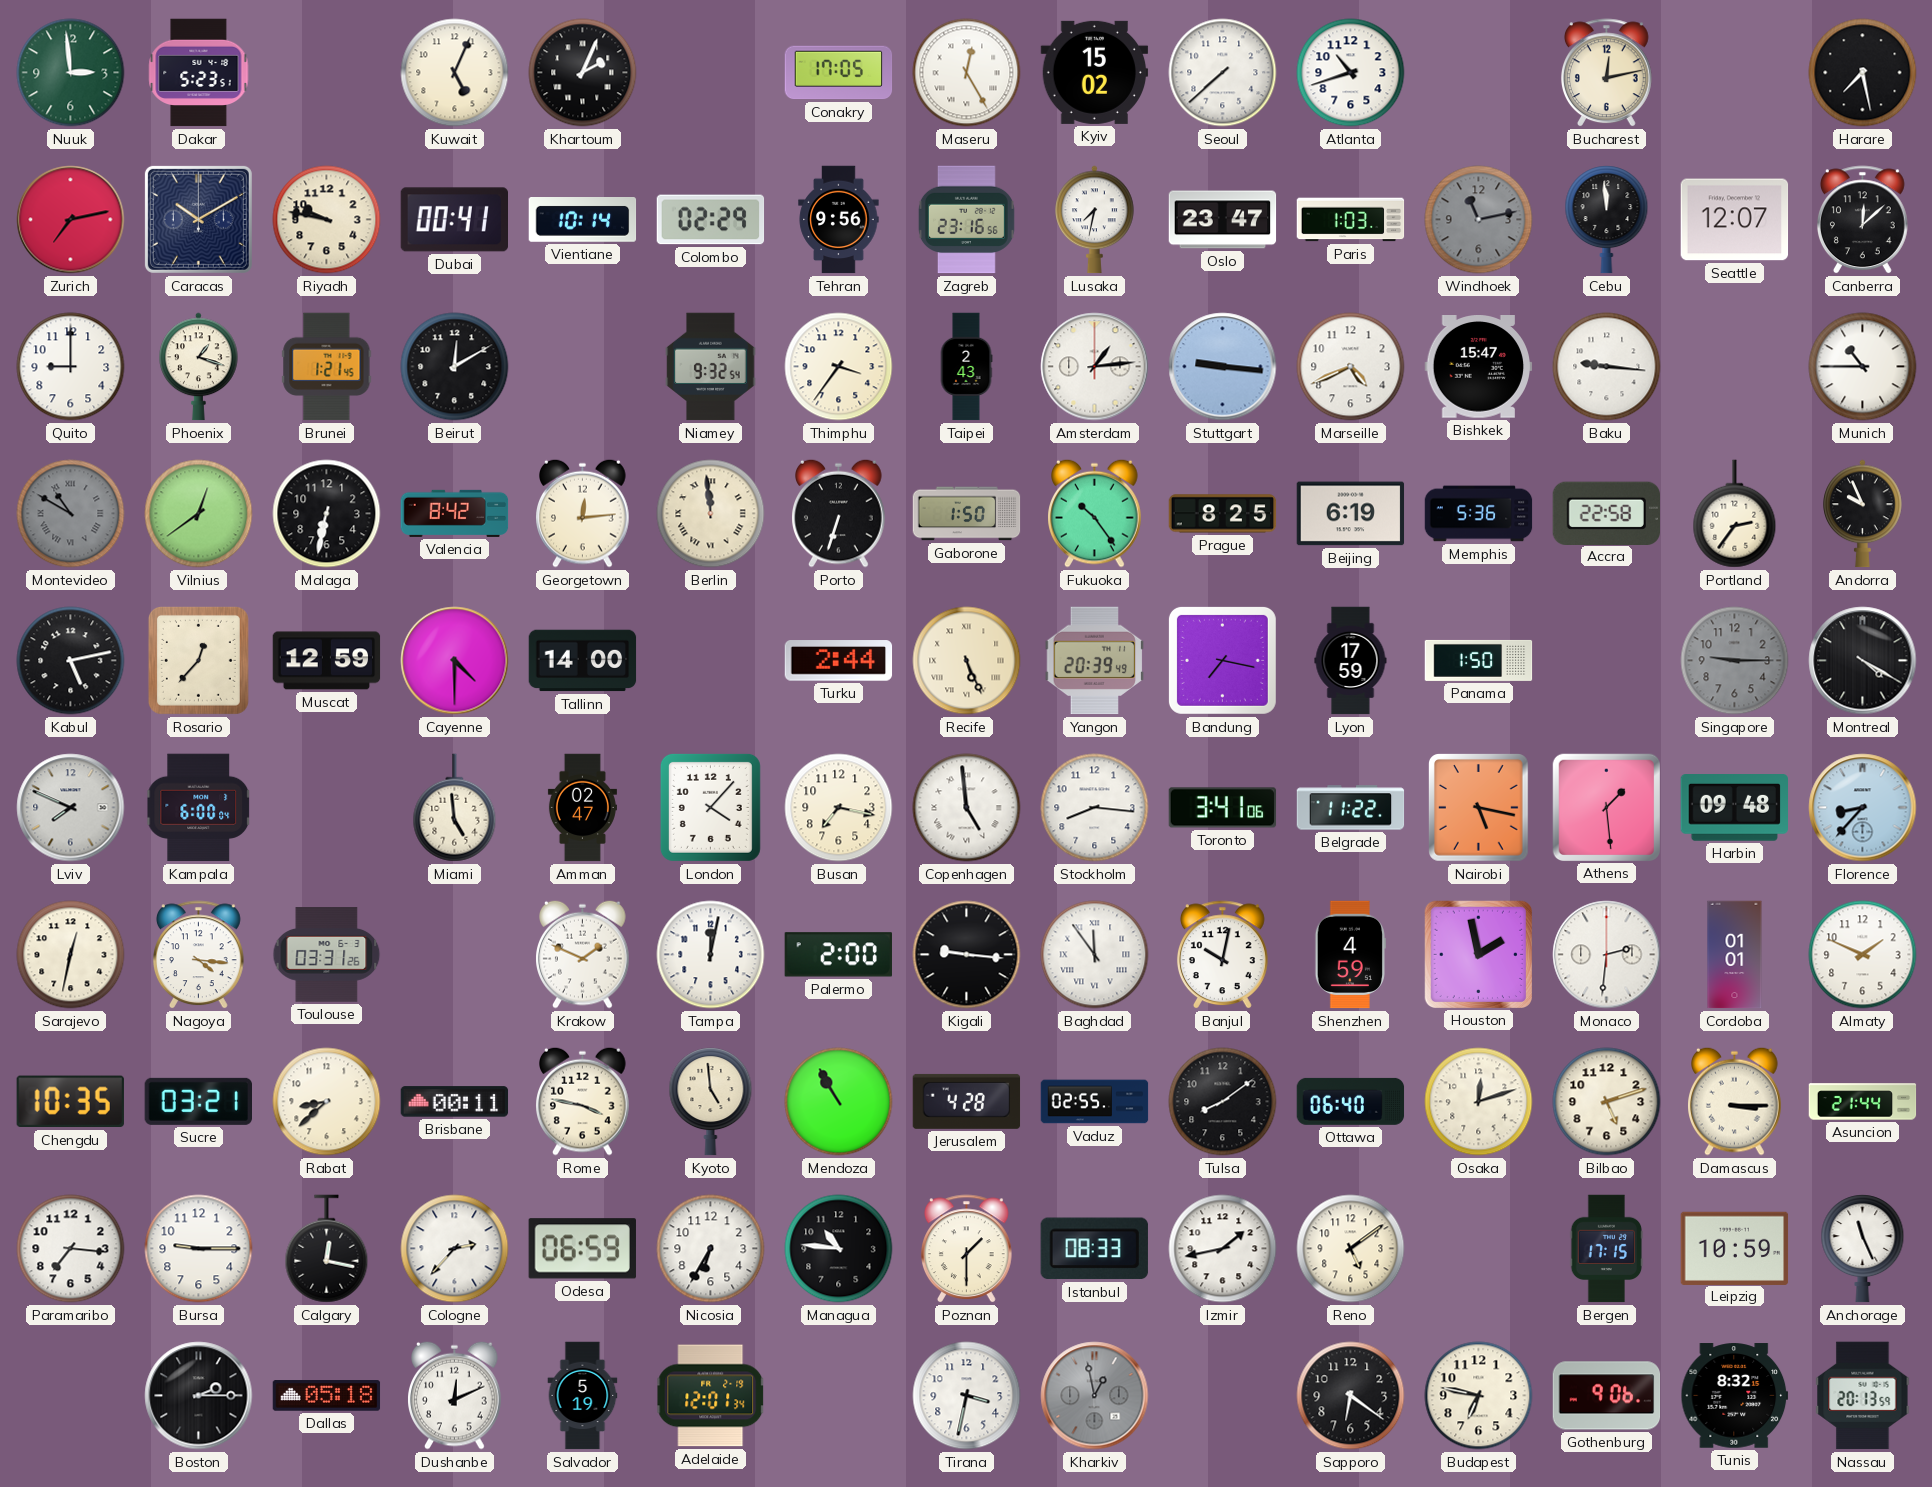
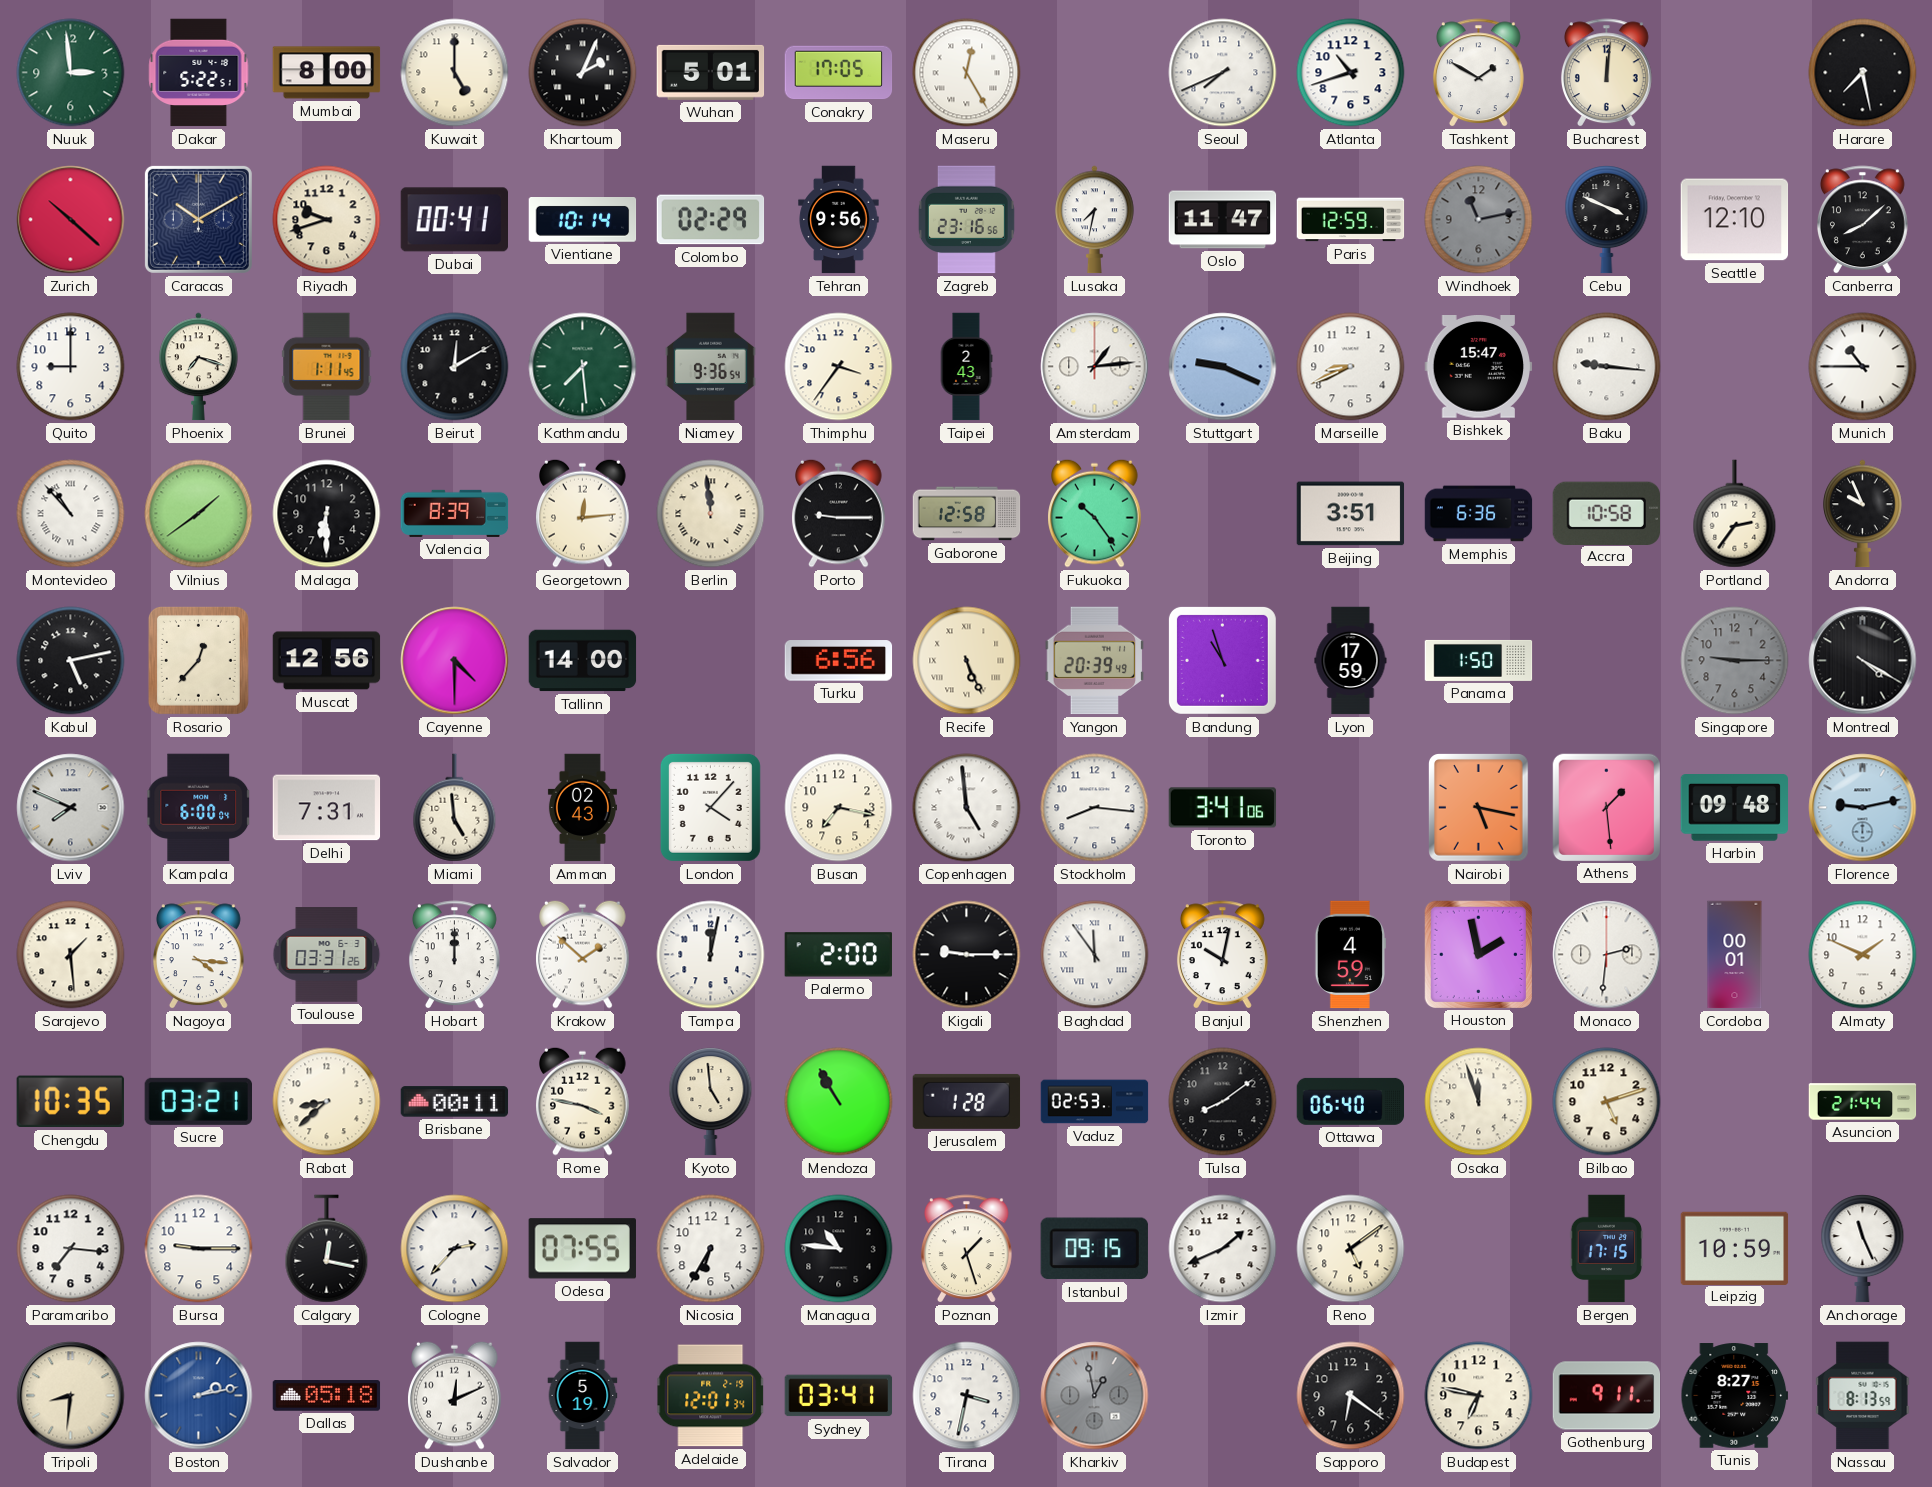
Dakar: 5:23 -> 5:22
Mumbai: none -> 8:00
Kuwait: 5:04 -> 5:00
Wuhan: none -> 5:01
Kyiv: 15:02 -> none
Seoul: 7:38 -> 7:41
Tashkent: none -> 1:50
Bucharest: 12:13 -> 12:01
Zurich: 7:13 -> 10:22
Riyadh: 9:47 -> 9:42
Oslo: 23:47 -> 11:47
Paris: 1:03 -> 12:59
Cebu: 11:59 -> 3:49
Seattle: 12:07 -> 12:10
Canberra: 12:08 -> 8:08
Phoenix: 1:18 -> 7:18
Brunei: 1:21 -> 1:11
Kathmandu: none -> 7:29
Niamey: 9:32 -> 9:36
Stuttgart: 9:16 -> 9:19
Marseille: 4:41 -> 8:41
Montevideo: 10:50 -> 10:53
Montevideo dial: grey -> white
Vilnius: 12:39 -> 1:39
Malaga: 6:32 -> 6:30
Valencia: 8:42 -> 8:39
Porto: 6:33 -> 9:15
Gaborone: 1:50 -> 12:58
Prague: 8:25 -> none
Beijing: 6:19 -> 3:51
Memphis: 5:36 -> 6:36
Accra: 22:58 -> 10:58
Muscat: 12:59 -> 12:56
Turku: 2:44 -> 6:56
Bandung: 7:17 -> 10:57
Delhi: none -> 7:31
Amman: 02:47 -> 02:43
Belgrade: 11:22 -> none
Florence: 8:37 -> 9:13
Sarajevo: 12:32 -> 1:29
Hobart: none -> 12:00
Krakow: 1:49 -> 1:52
Kigali: 9:16 -> 9:15
Cordoba: 01:01 -> 00:01
Jerusalem: 4:28 -> 1:28
Vaduz: 02:55 -> 02:53
Osaka: 12:12 -> 11:57
Damascus: 3:15 -> none
Odesa: 06:59 -> 07:55
Poznan: 1:30 -> 1:27
Istanbul: 08:33 -> 09:15
Izmir: 1:43 -> 1:41
Tripoli: none -> 8:31
Boston: 2:15 -> 2:13
Boston dial: black -> blue
Sydney: none -> 03:41
Gothenburg: 9:06 -> 9:11
Tunis: 8:32 -> 8:27
Nassau: 20:13 -> 8:13
